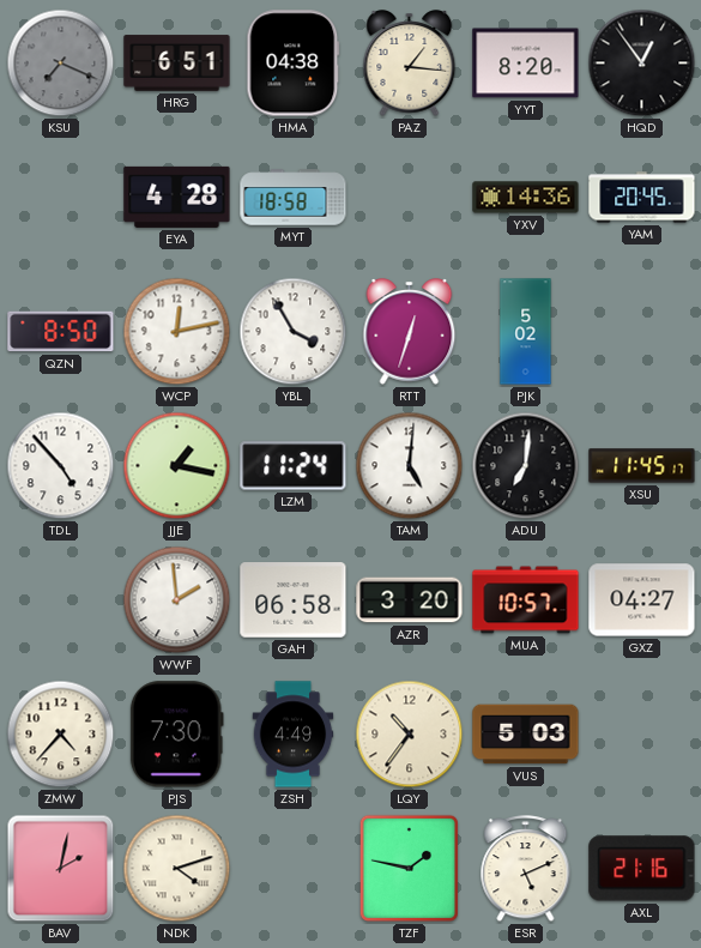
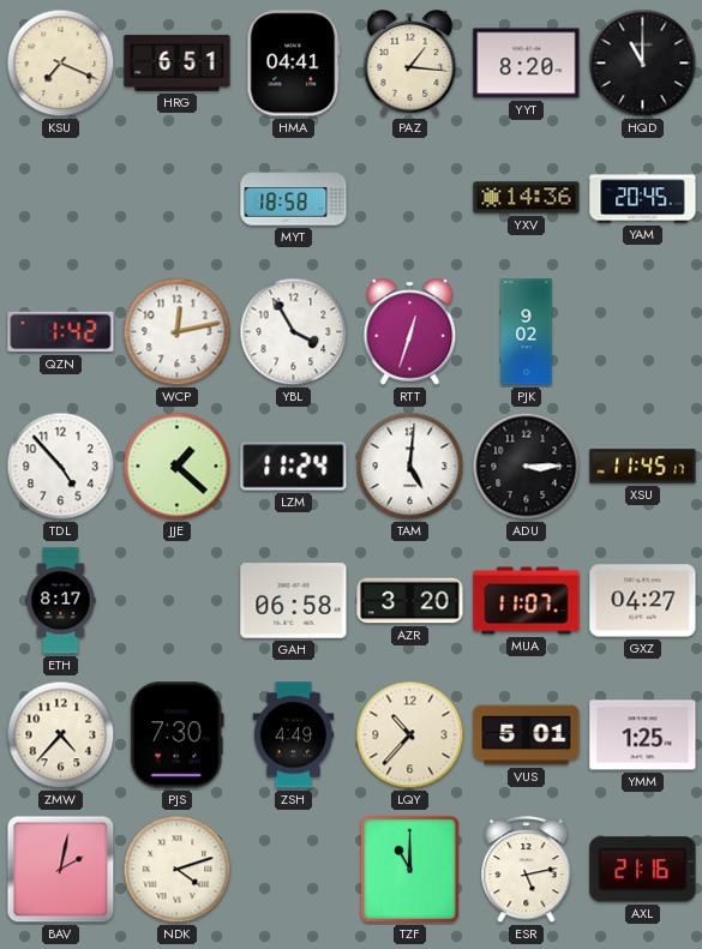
KSU dial: grey -> cream
HMA: 04:38 -> 04:41
HQD: 12:54 -> 11:00
EYA: 4:28 -> none
QZN: 8:50 -> 1:42
PJK: 5:02 -> 9:02
JJE: 1:17 -> 1:22
ADU: 7:01 -> 3:15
ETH: none -> 8:17
WWF: 1:59 -> none
MUA: 10:57 -> 11:07
LQY: 10:36 -> 10:37
VUS: 5:03 -> 5:01
YMM: none -> 1:25
TZF: 1:47 -> 11:00
ESR: 5:11 -> 5:13
